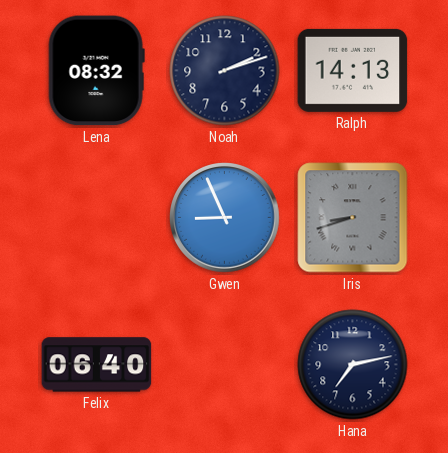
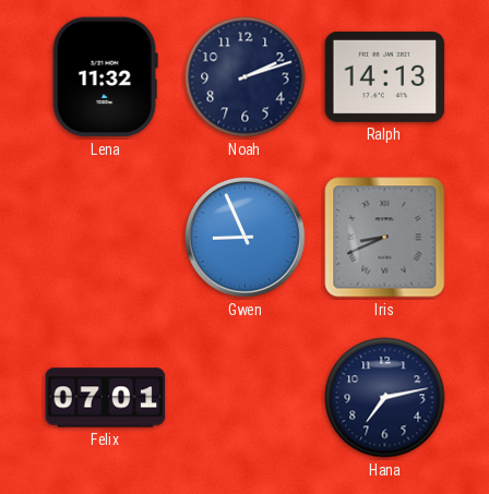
Lena: 08:32 -> 11:32
Iris: 8:42 -> 8:41
Felix: 06:40 -> 07:01
